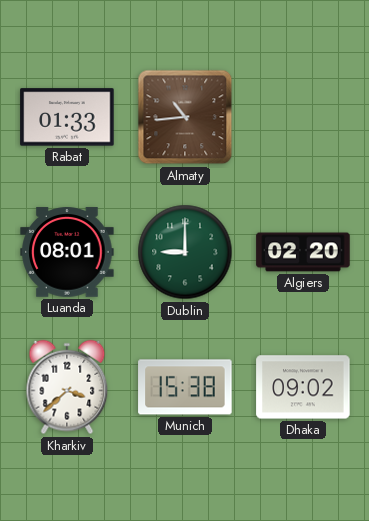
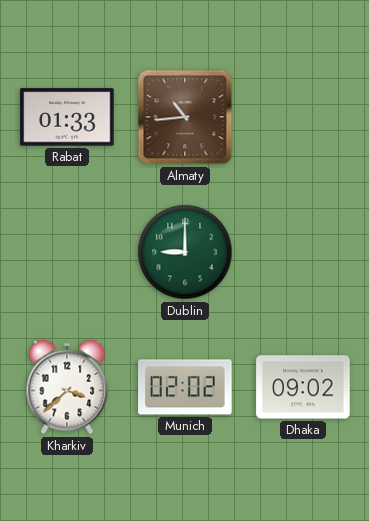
Luanda: 08:01 -> none
Algiers: 02:20 -> none
Munich: 15:38 -> 02:02
